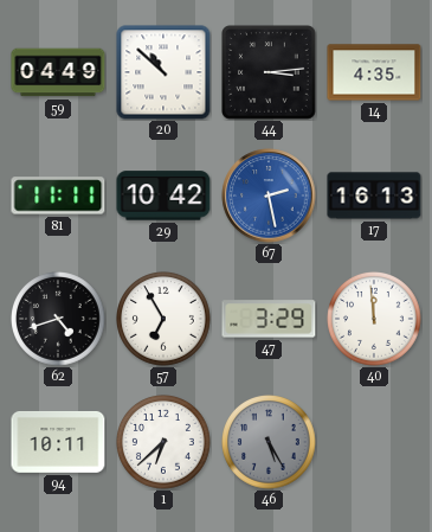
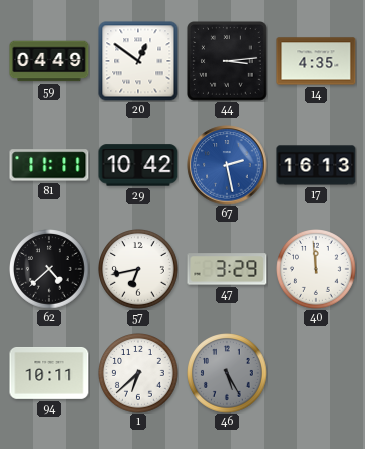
20: 10:52 -> 12:51
62: 4:42 -> 4:38
57: 6:55 -> 6:43
